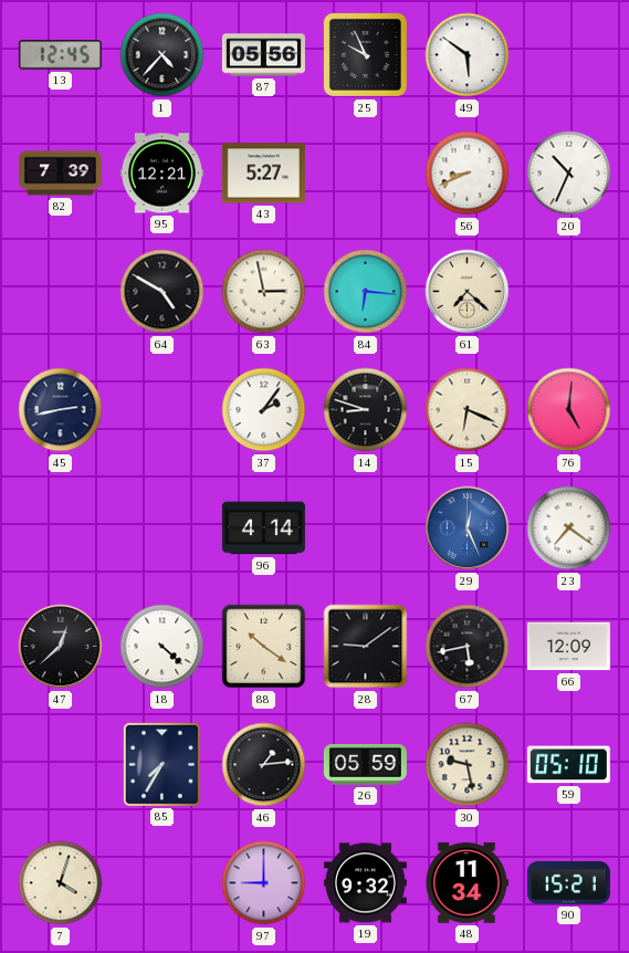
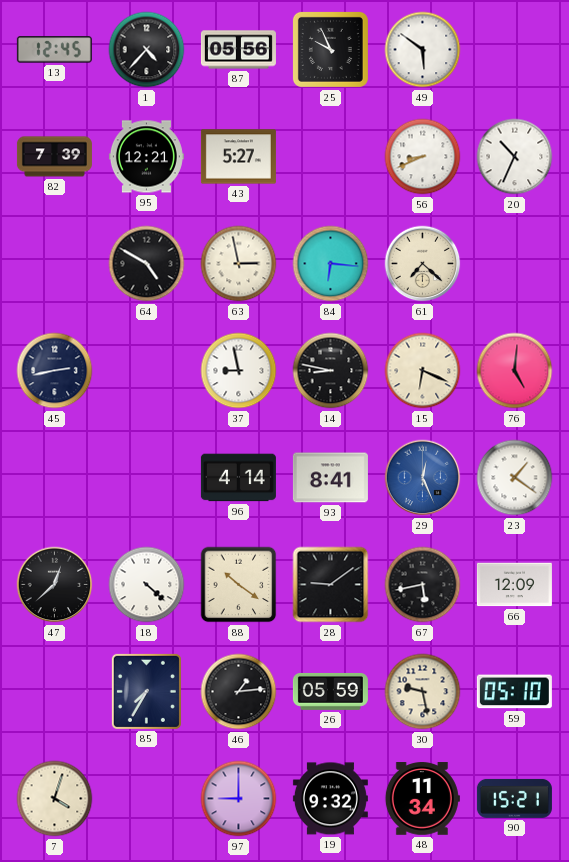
37: 2:06 -> 8:58
14: 8:48 -> 8:47
93: none -> 8:41
23: 7:21 -> 1:21
